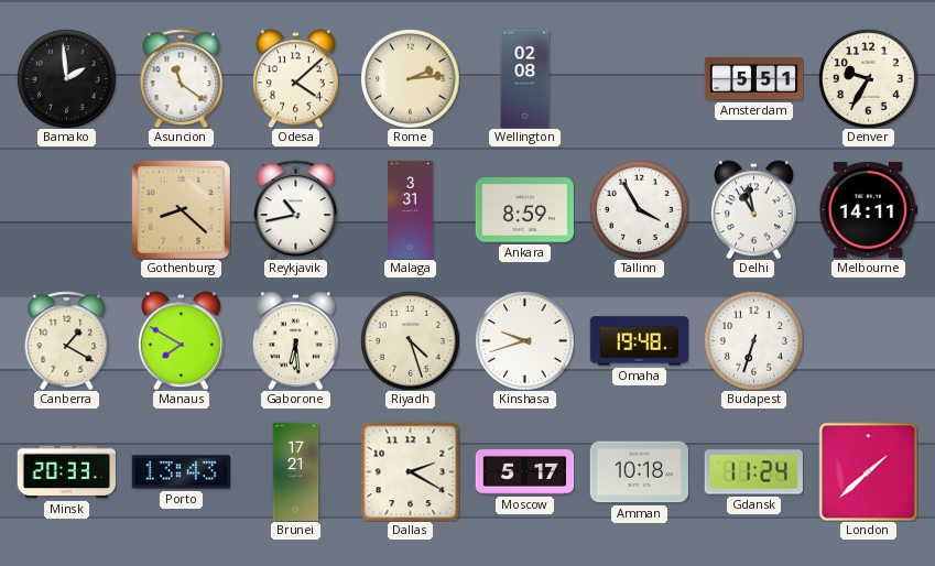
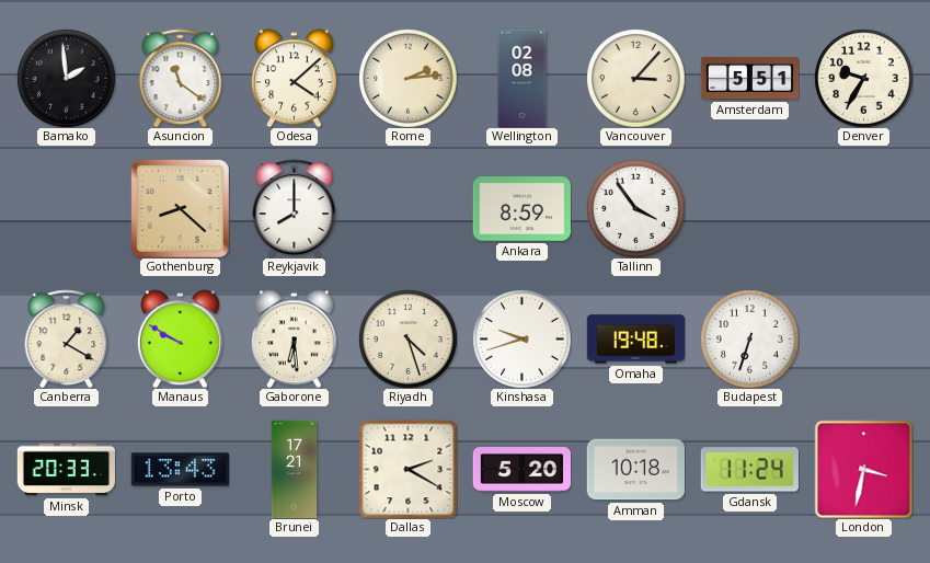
Vancouver: none -> 3:07
Reykjavik: 10:43 -> 8:00
Malaga: 3:31 -> none
Tallinn: 3:55 -> 3:54
Delhi: 10:58 -> none
Melbourne: 14:11 -> none
Manaus: 7:50 -> 9:50
Moscow: 5:17 -> 5:20
London: 1:38 -> 3:32
